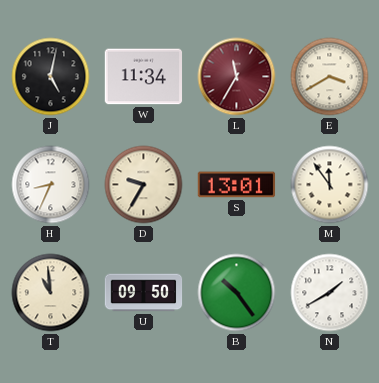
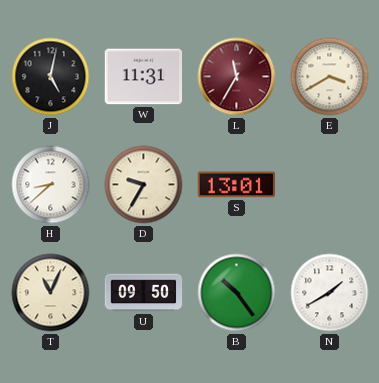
W: 11:34 -> 11:31
H: 8:34 -> 8:38
M: 11:54 -> none
T: 10:59 -> 11:04
